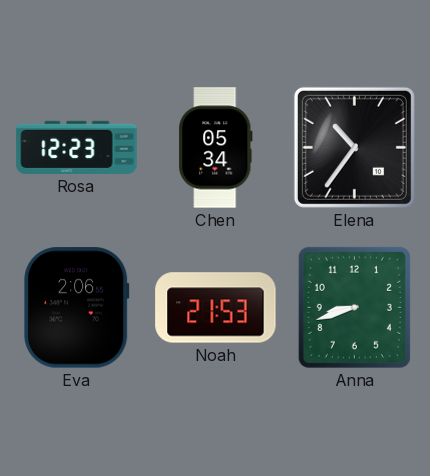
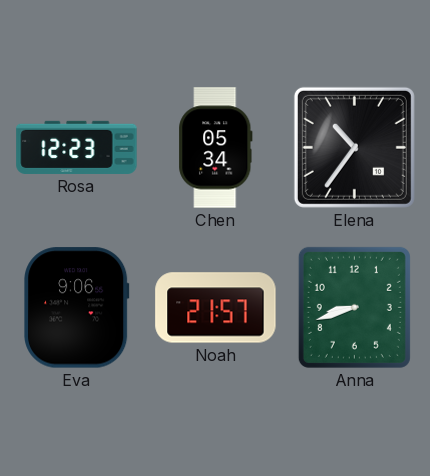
Eva: 2:06 -> 9:06
Noah: 21:53 -> 21:57
